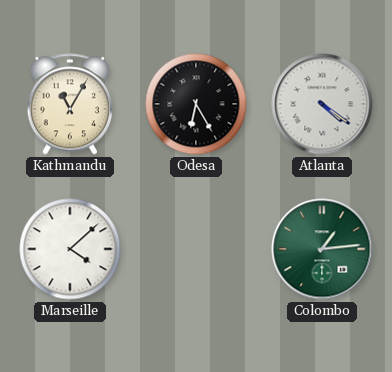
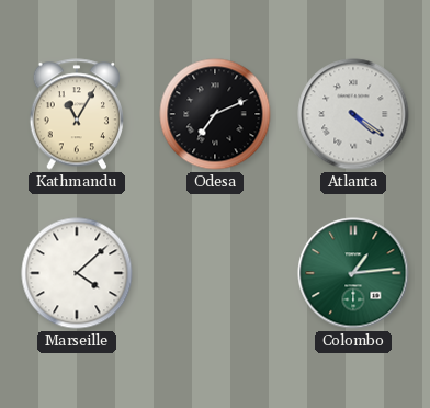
Odesa: 6:25 -> 7:11
